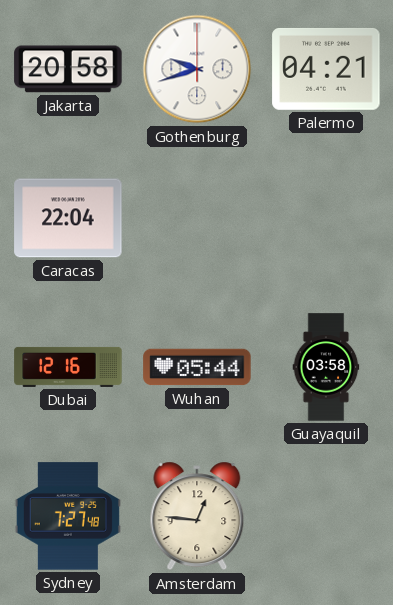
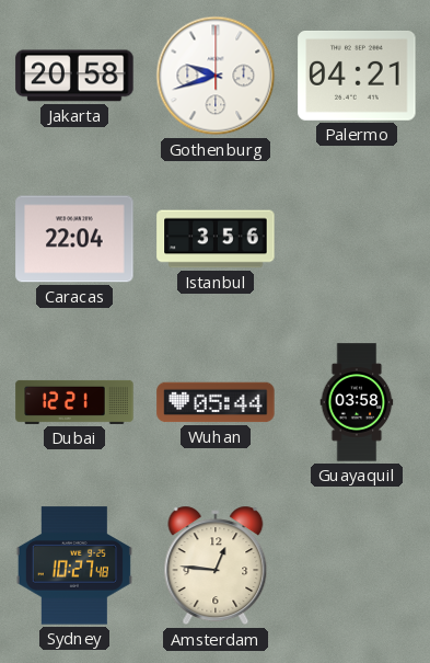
Istanbul: none -> 3:56
Dubai: 12:16 -> 12:21
Sydney: 7:27 -> 10:27
